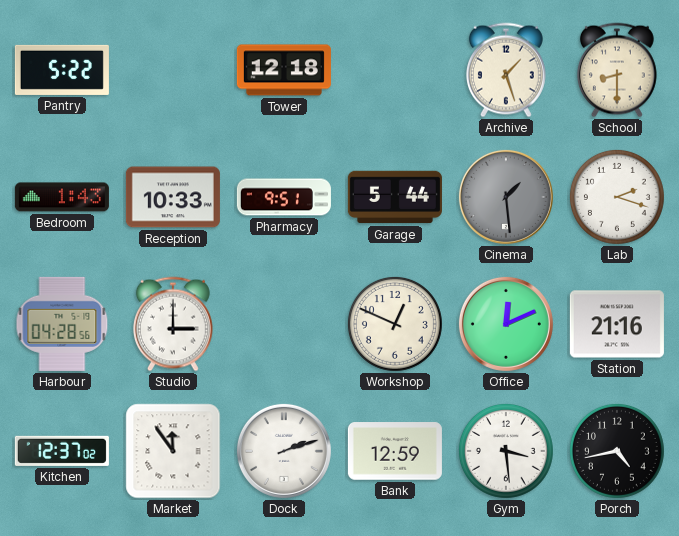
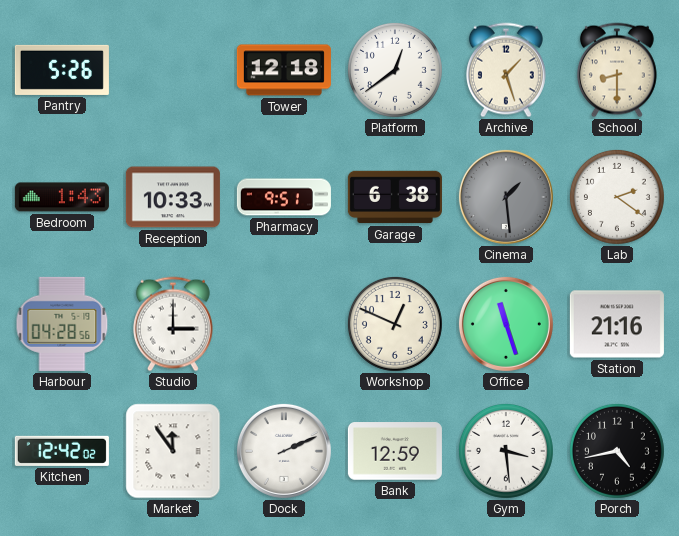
Pantry: 5:22 -> 5:26
Platform: none -> 12:39
Garage: 5:44 -> 6:38
Lab: 2:18 -> 2:21
Office: 12:11 -> 11:27
Kitchen: 12:37 -> 12:42
Dock: 2:12 -> 2:11
